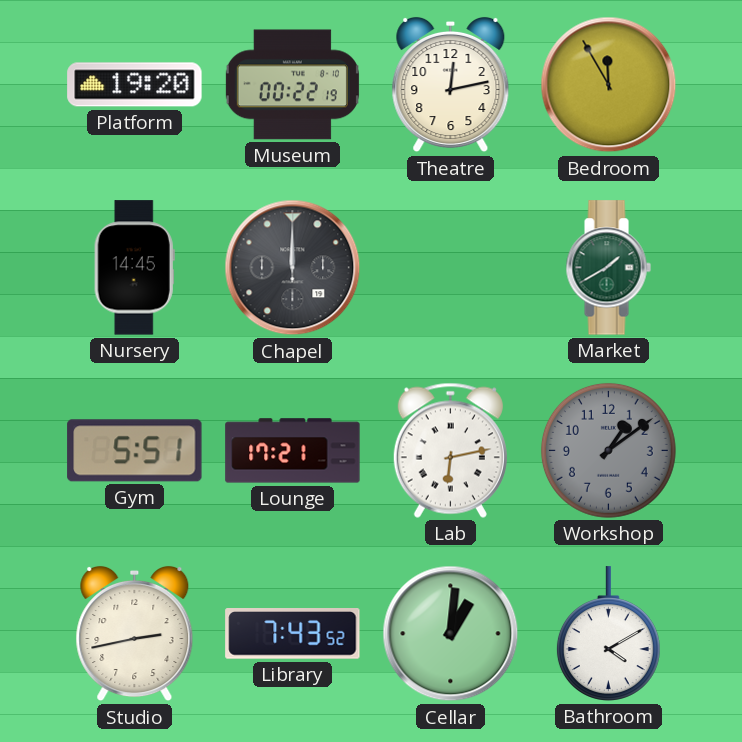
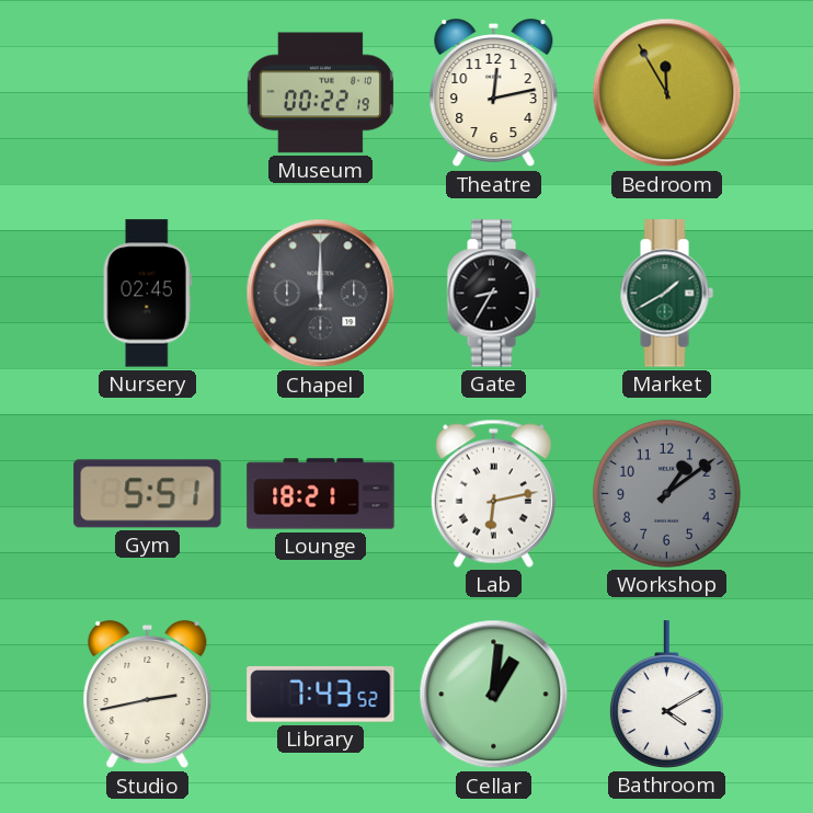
Platform: 19:20 -> none
Nursery: 14:45 -> 02:45
Gate: none -> 8:35
Lounge: 17:21 -> 18:21
